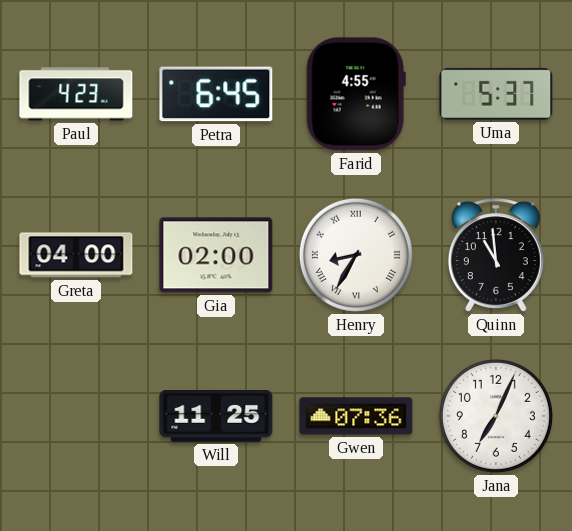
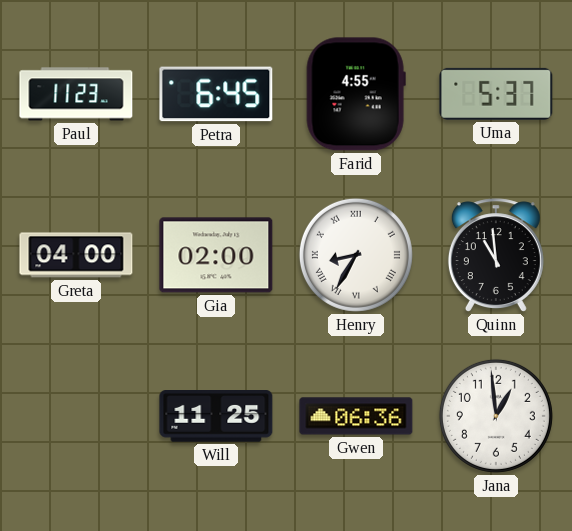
Paul: 4:23 -> 11:23
Gwen: 07:36 -> 06:36
Jana: 7:04 -> 12:59
